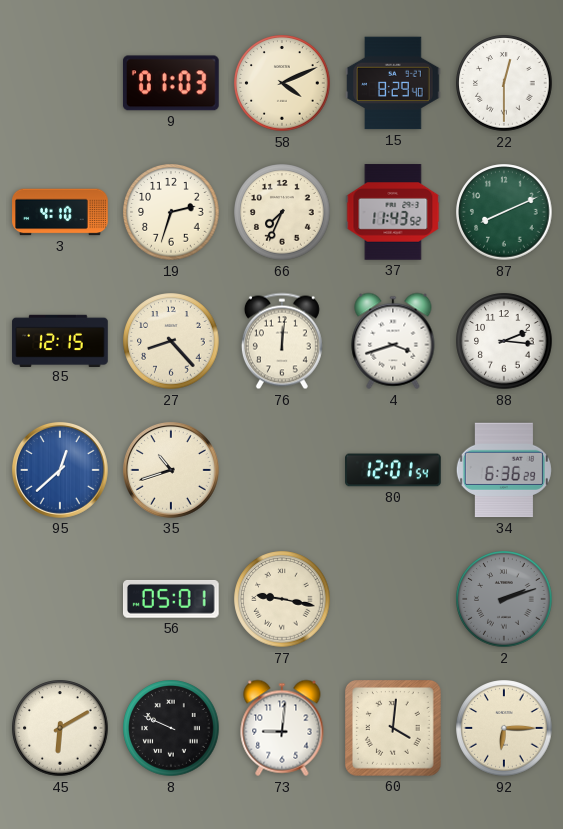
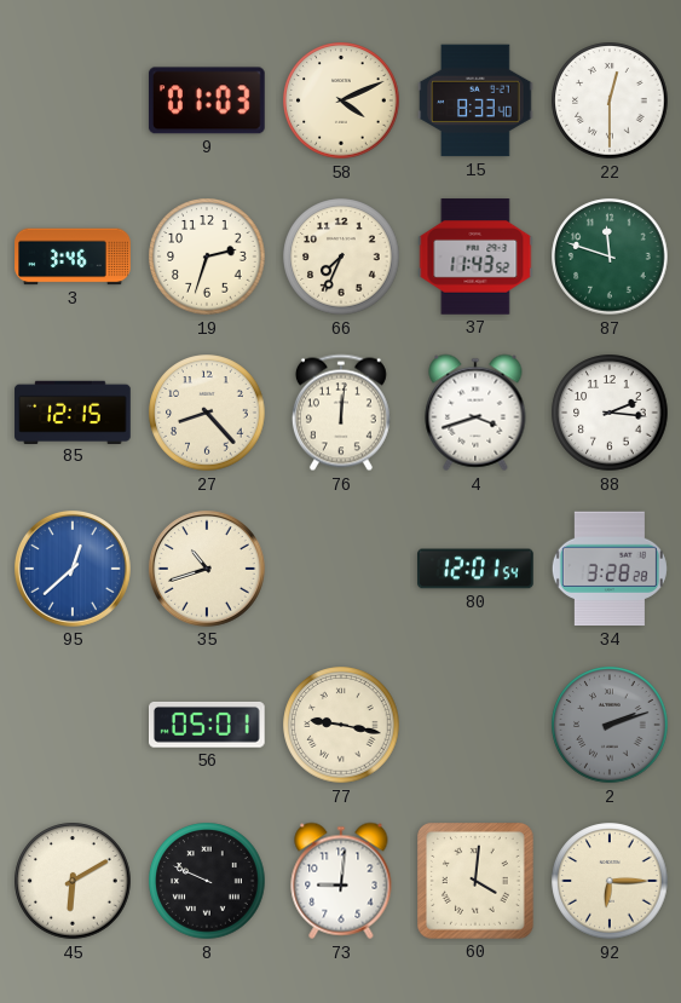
15: 8:29 -> 8:33
3: 4:10 -> 3:46
87: 8:11 -> 11:48
34: 6:36 -> 3:28
